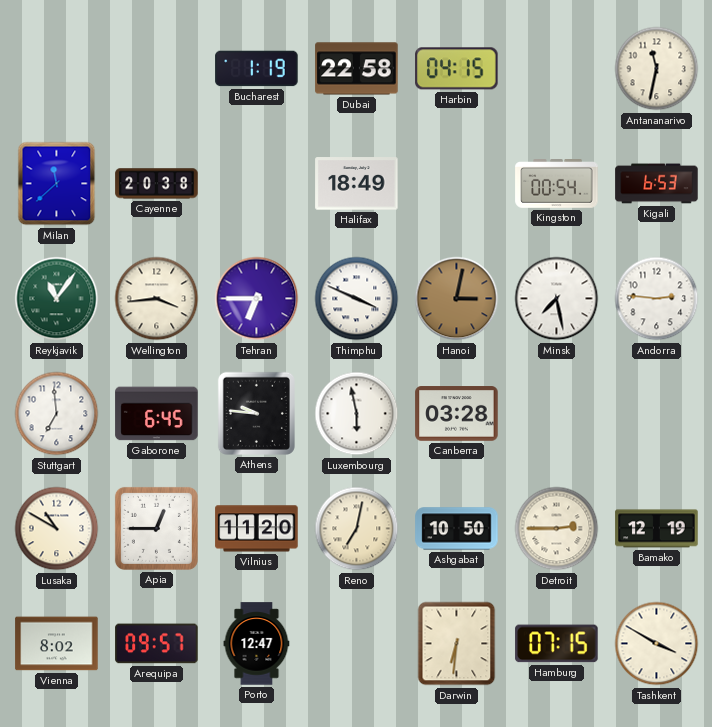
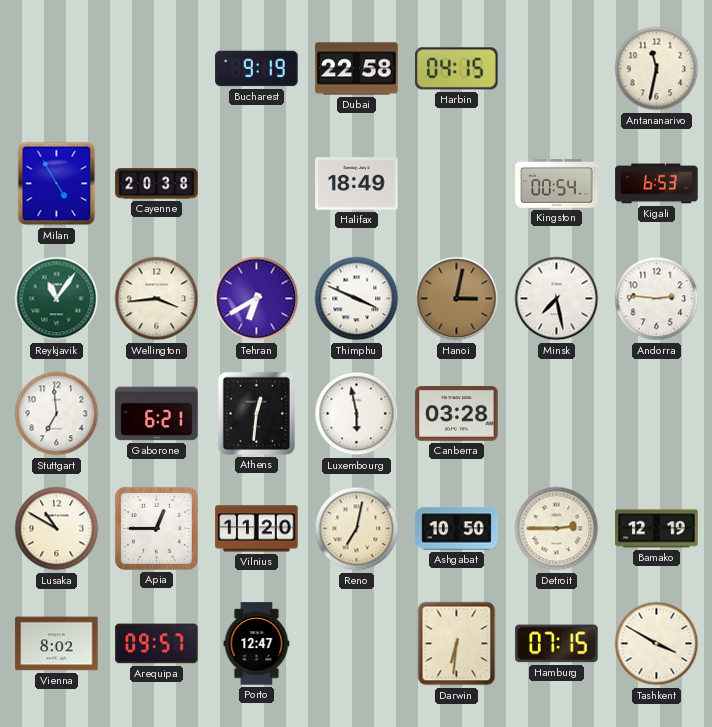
Bucharest: 1:19 -> 9:19
Milan: 11:38 -> 4:55
Tehran: 6:45 -> 6:40
Gaborone: 6:45 -> 6:21
Athens: 9:46 -> 12:31
